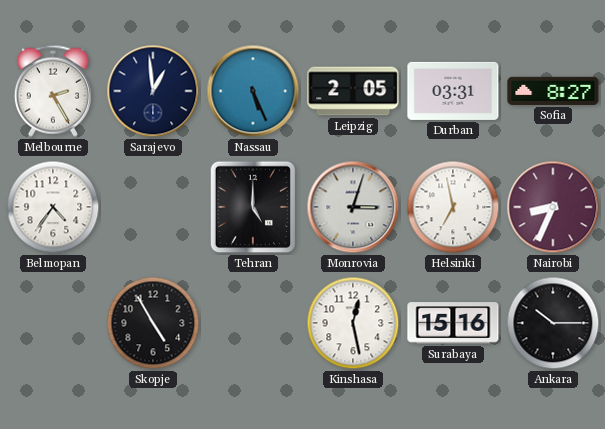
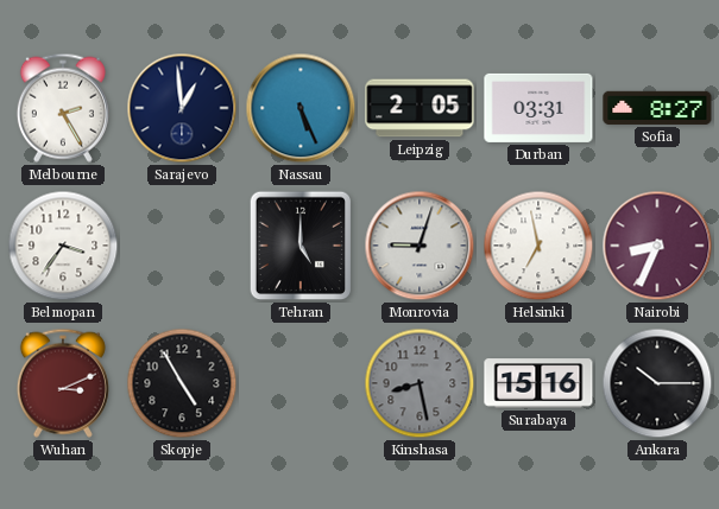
Belmopan: 4:36 -> 3:36
Monrovia: 3:03 -> 9:03
Wuhan: none -> 3:11
Kinshasa: 12:28 -> 8:28
Kinshasa dial: white -> grey
